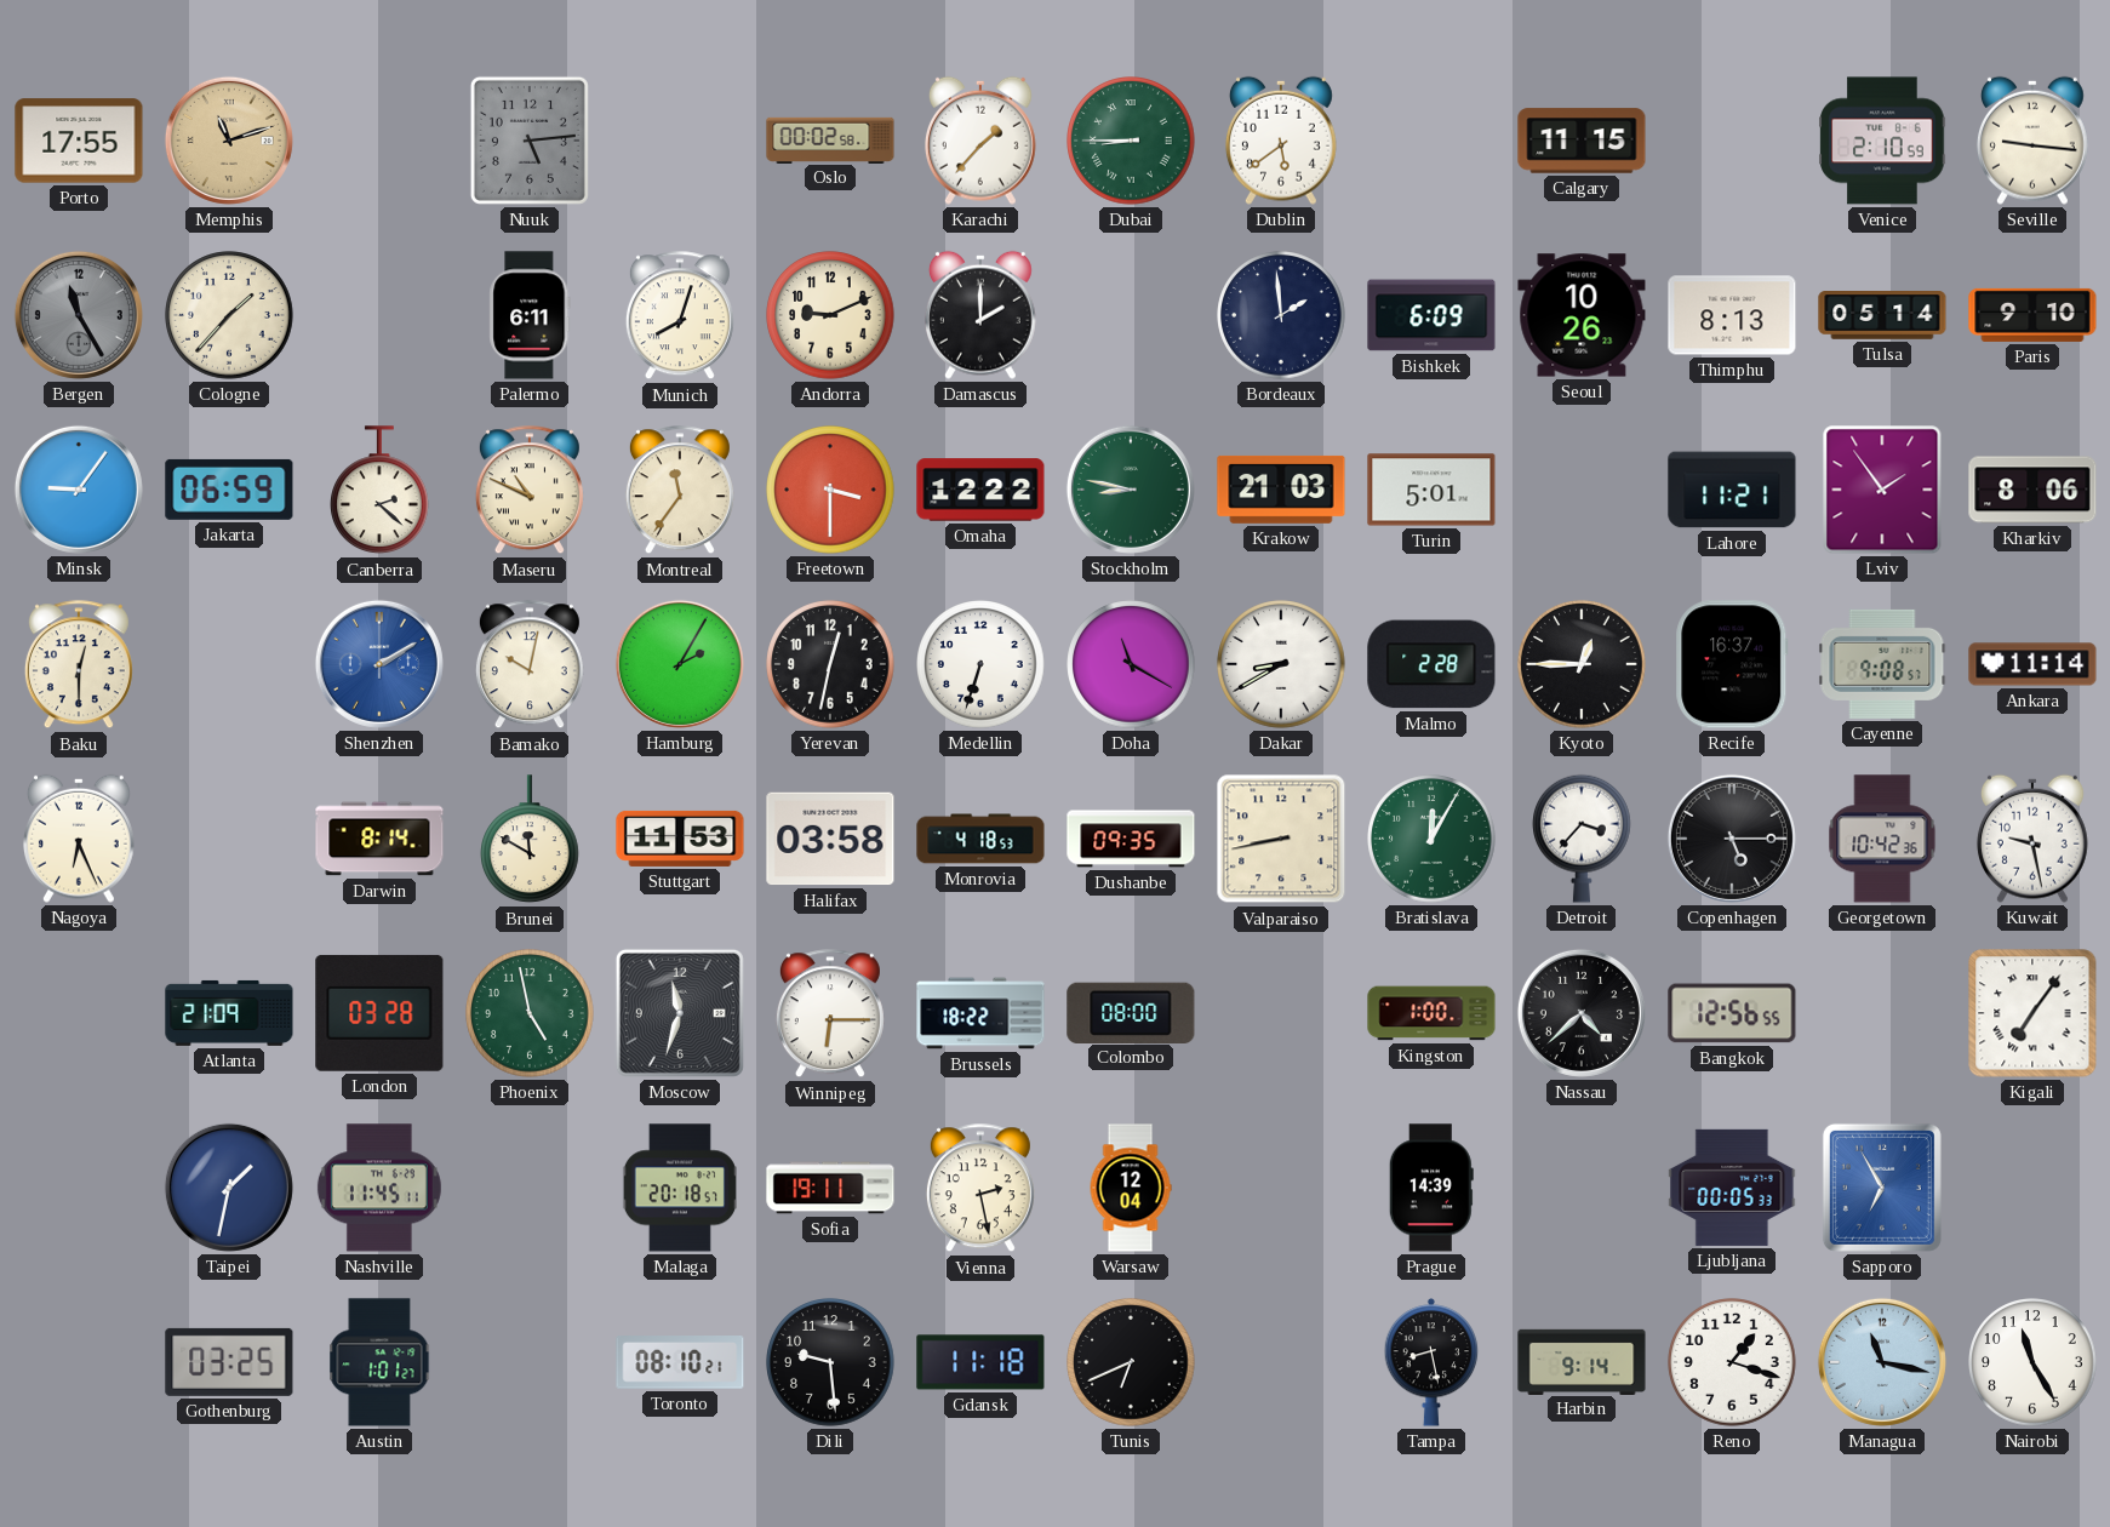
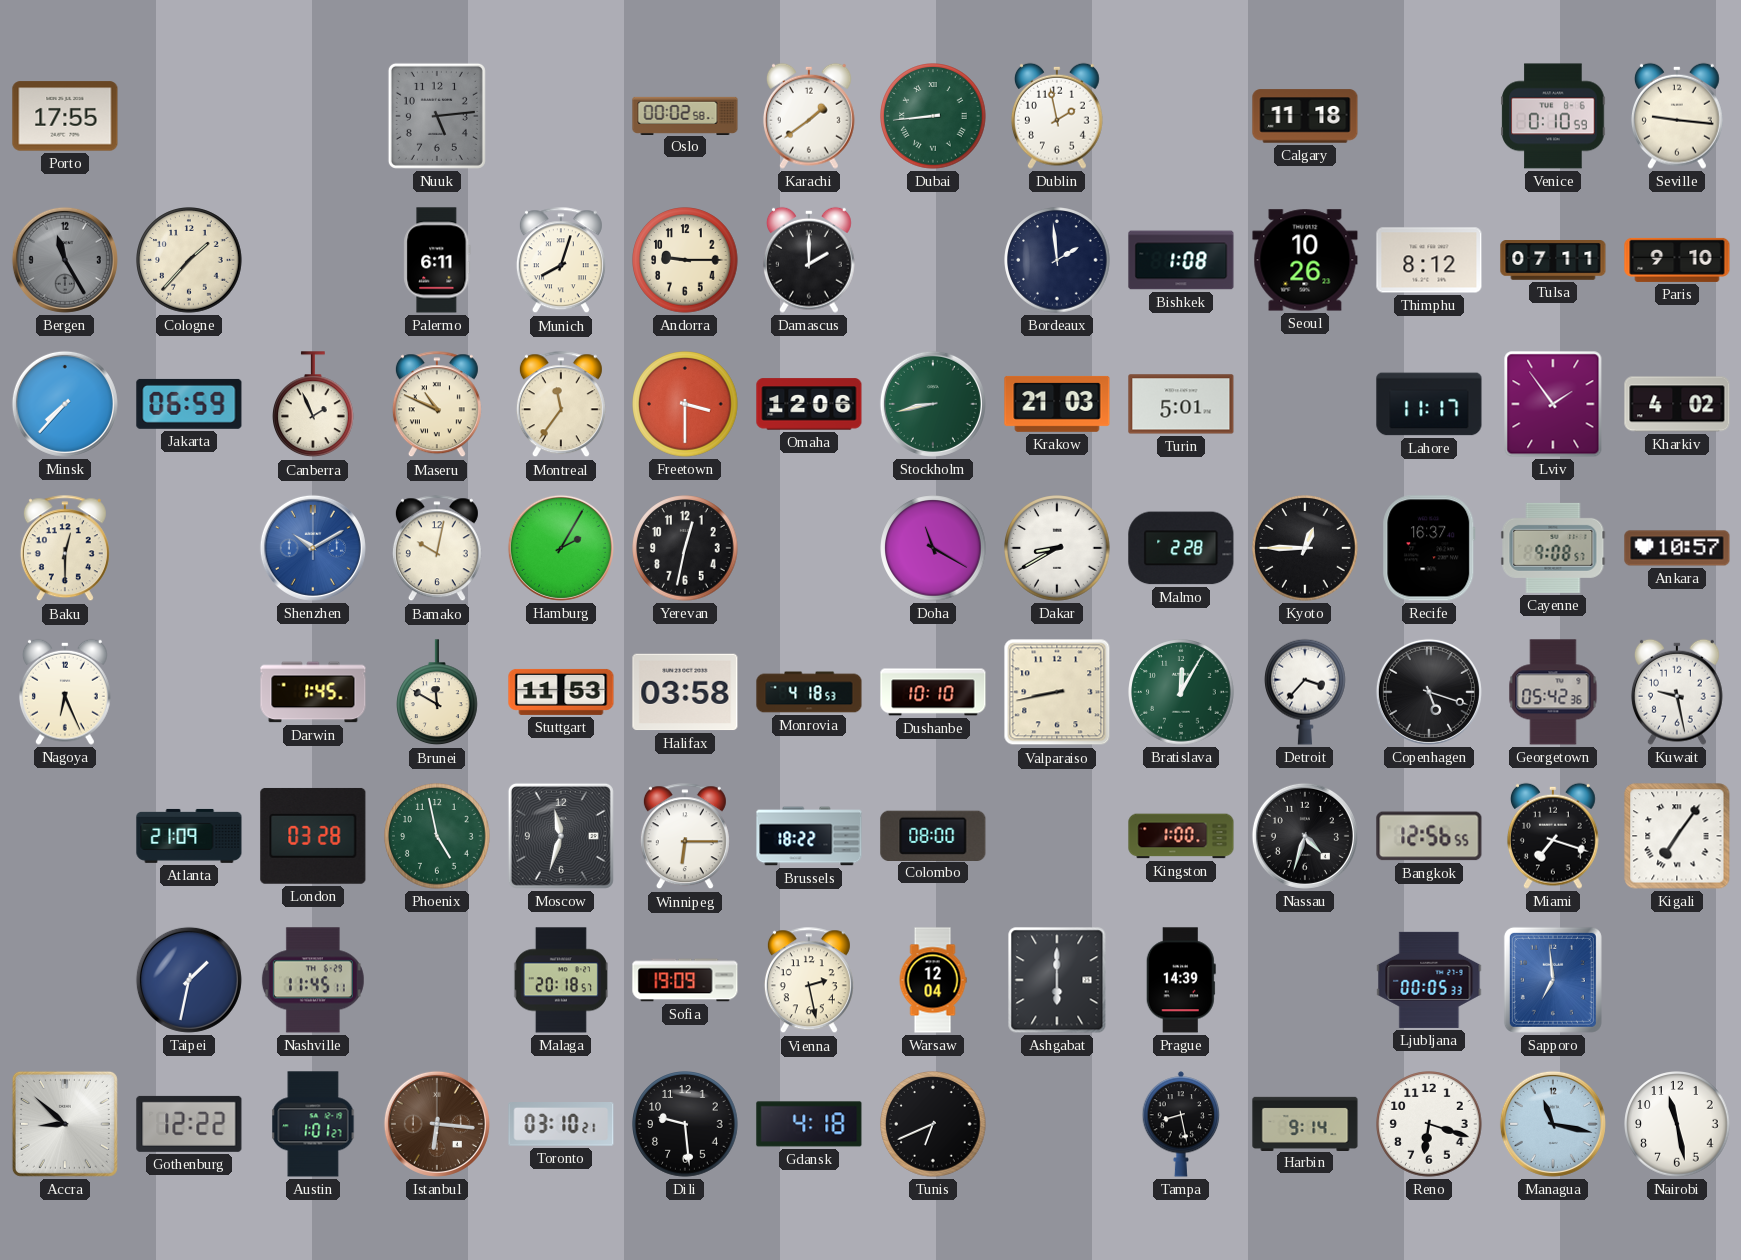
Memphis: 11:12 -> none
Karachi: 1:37 -> 1:39
Dubai: 8:45 -> 8:44
Dublin: 5:39 -> 1:58
Calgary: 11:15 -> 11:18
Venice: 2:10 -> 0:10
Andorra: 9:11 -> 9:15
Bishkek: 6:09 -> 1:08
Thimphu: 8:13 -> 8:12
Tulsa: 05:14 -> 07:11
Minsk: 9:06 -> 7:37
Canberra: 2:22 -> 1:56
Omaha: 12:22 -> 12:06
Stockholm: 8:47 -> 8:43
Lahore: 11:21 -> 11:17
Kharkiv: 8:06 -> 4:02
Shenzhen: 2:10 -> 10:10
Medellin: 6:33 -> none
Ankara: 11:14 -> 10:57
Darwin: 8:14 -> 1:45
Dushanbe: 09:35 -> 10:10
Copenhagen: 5:15 -> 5:18
Georgetown: 10:42 -> 05:42
Nassau: 4:38 -> 4:33
Miami: none -> 7:18
Sofia: 19:11 -> 19:09
Ashgabat: none -> 6:00
Sapporo: 6:55 -> 6:59
Accra: none -> 8:52
Gothenburg: 03:25 -> 12:22
Istanbul: none -> 6:16
Toronto: 08:10 -> 03:10
Gdansk: 11:18 -> 4:18
Reno: 1:18 -> 6:18
Nairobi: 11:25 -> 11:28
